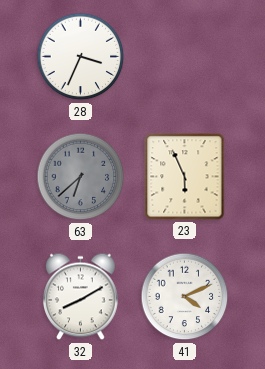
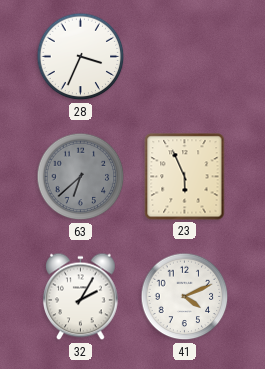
32: 8:10 -> 2:05
